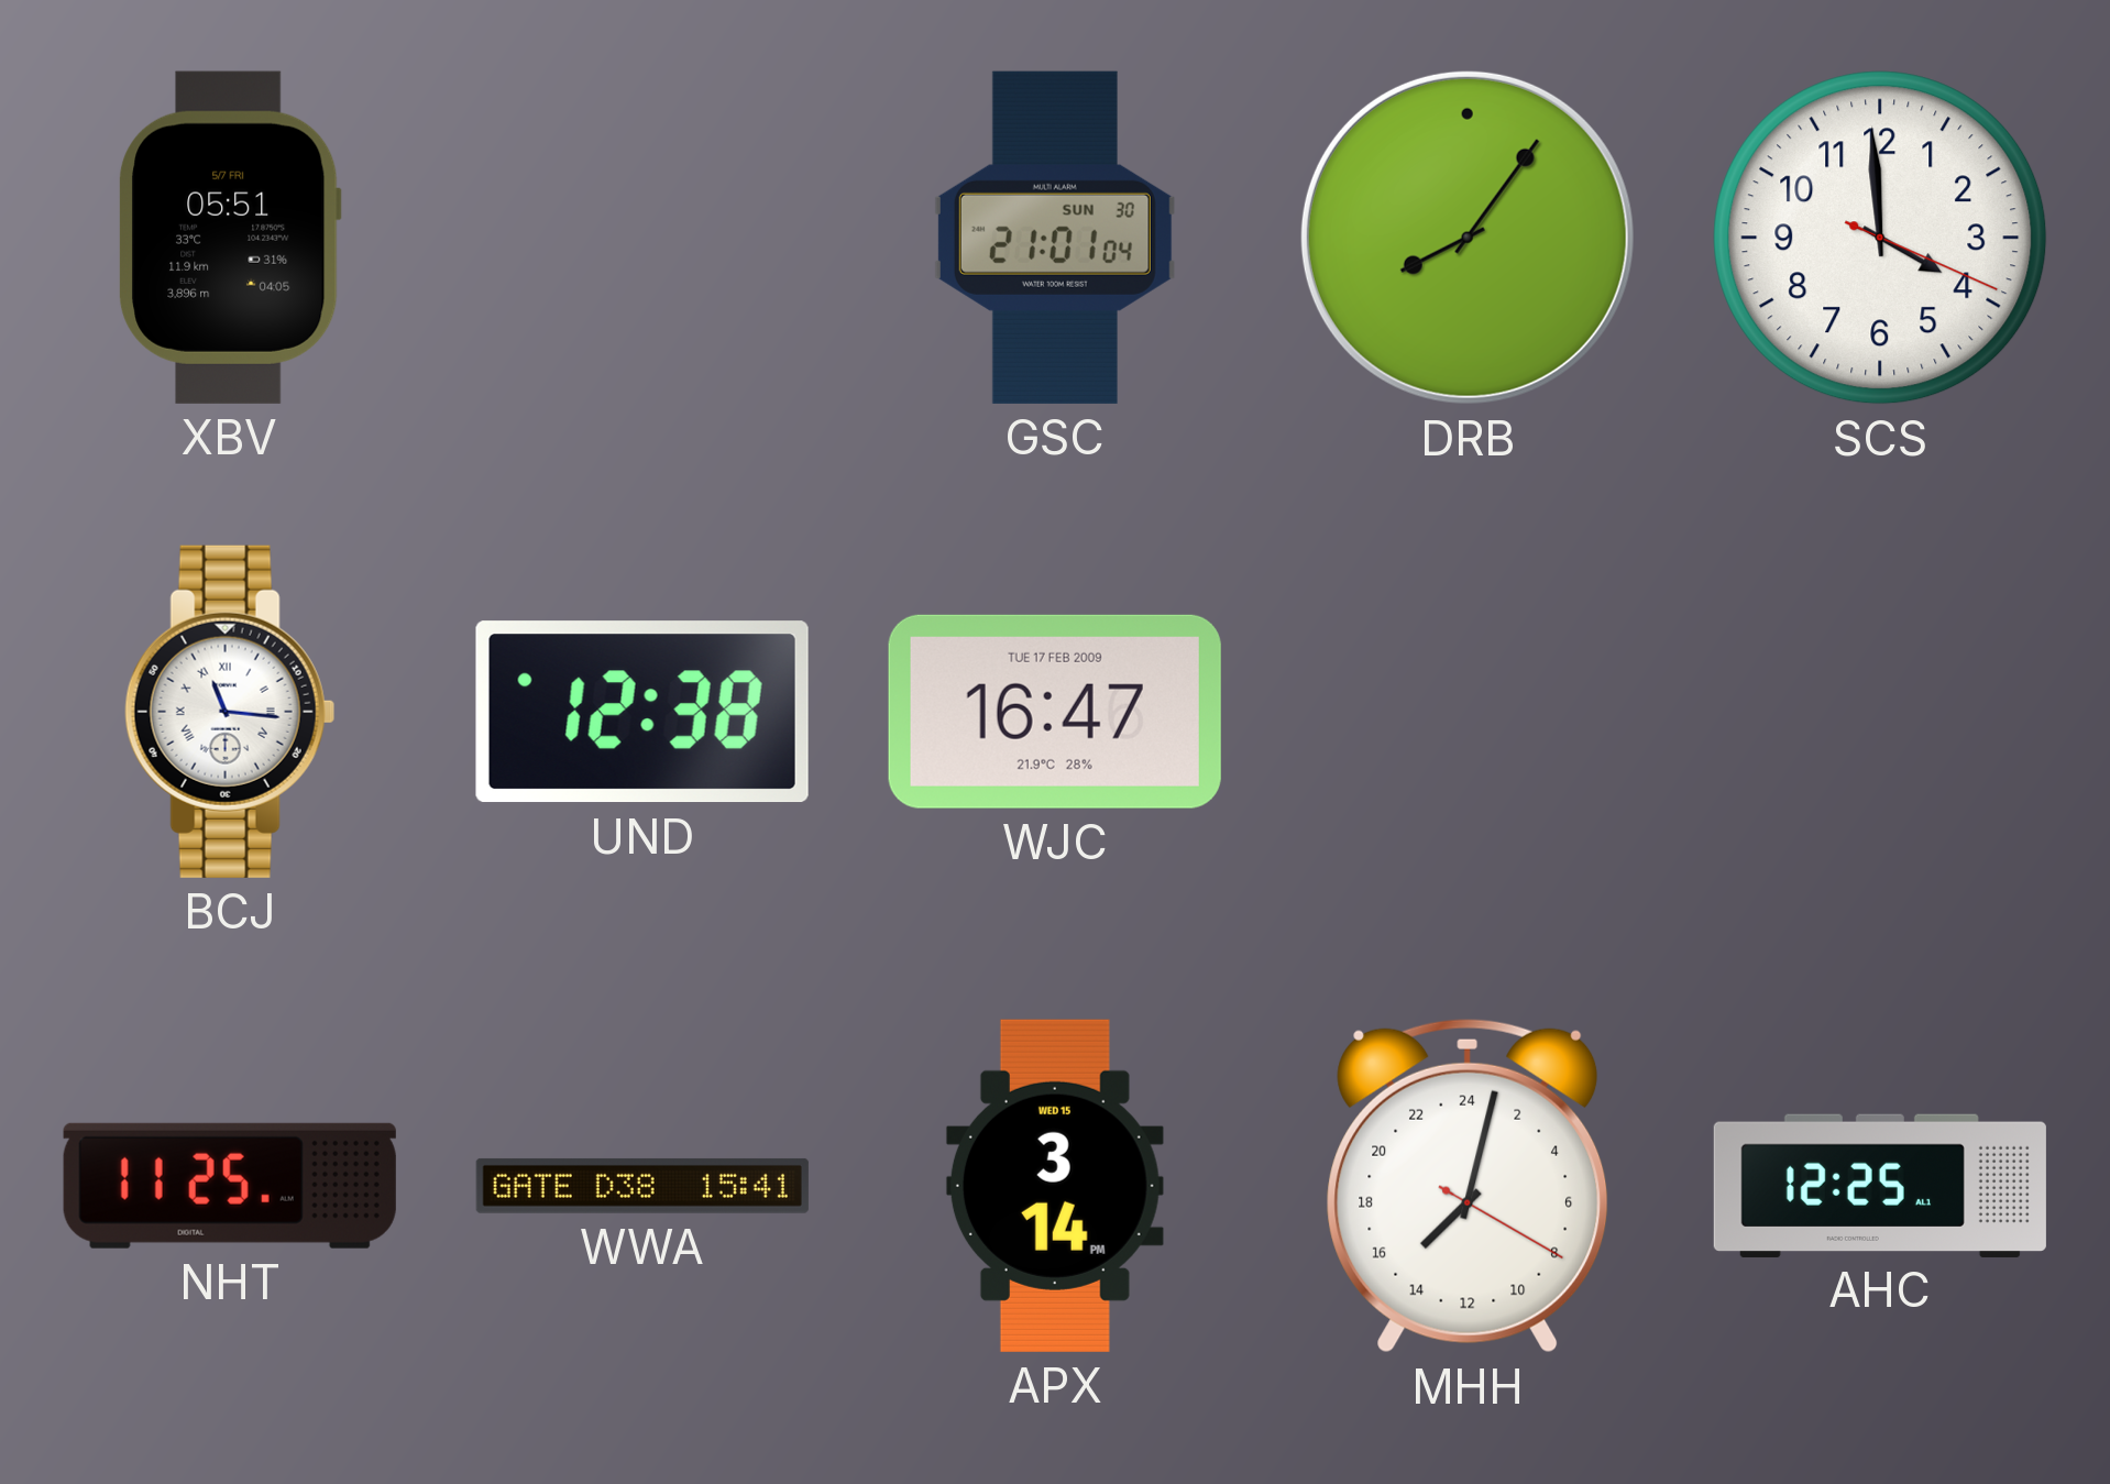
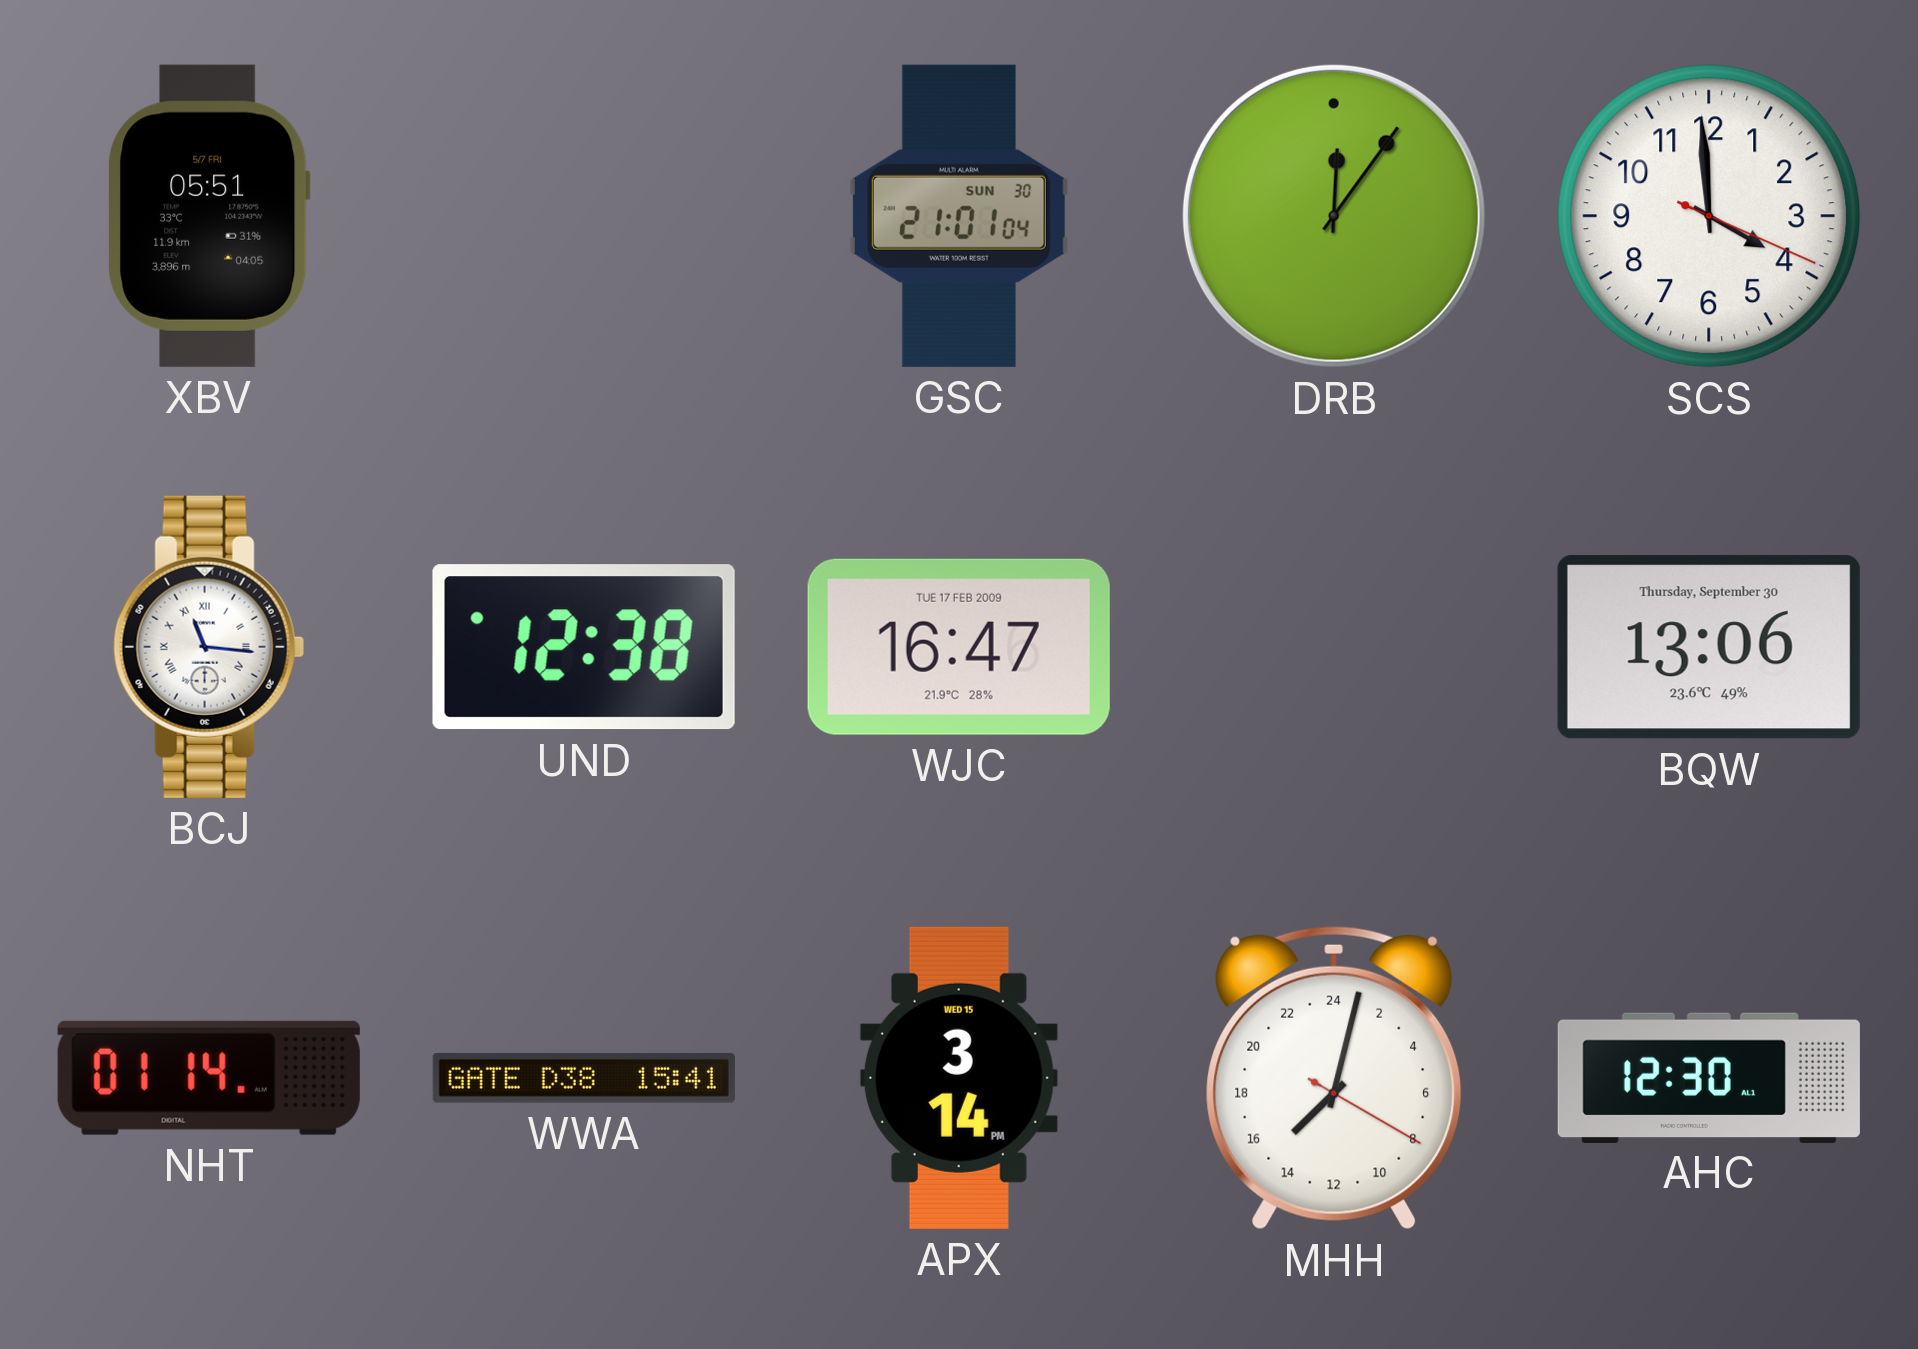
DRB: 8:06 -> 12:06
BQW: none -> 13:06
NHT: 11:25 -> 01:14
AHC: 12:25 -> 12:30
